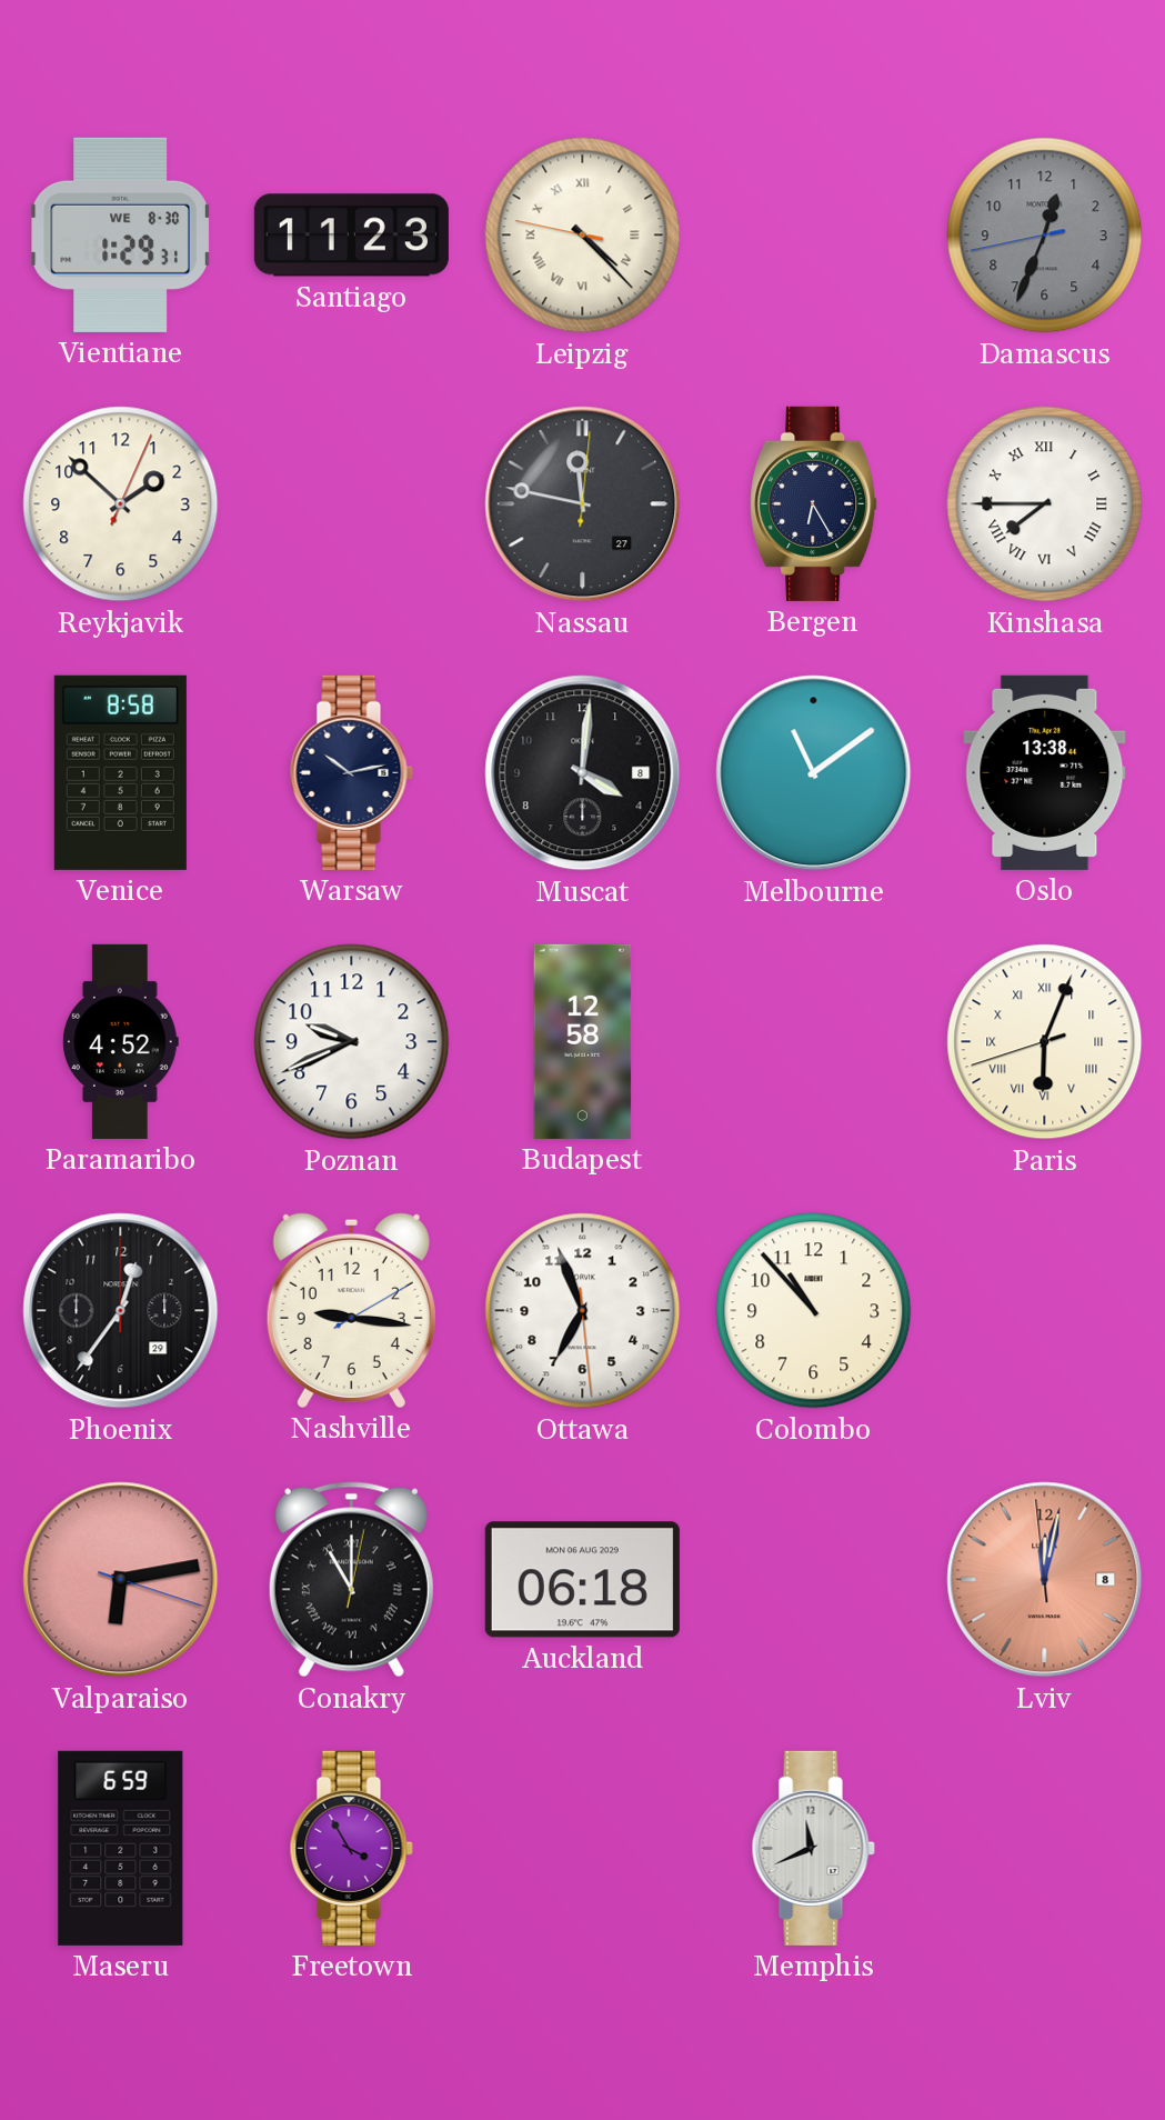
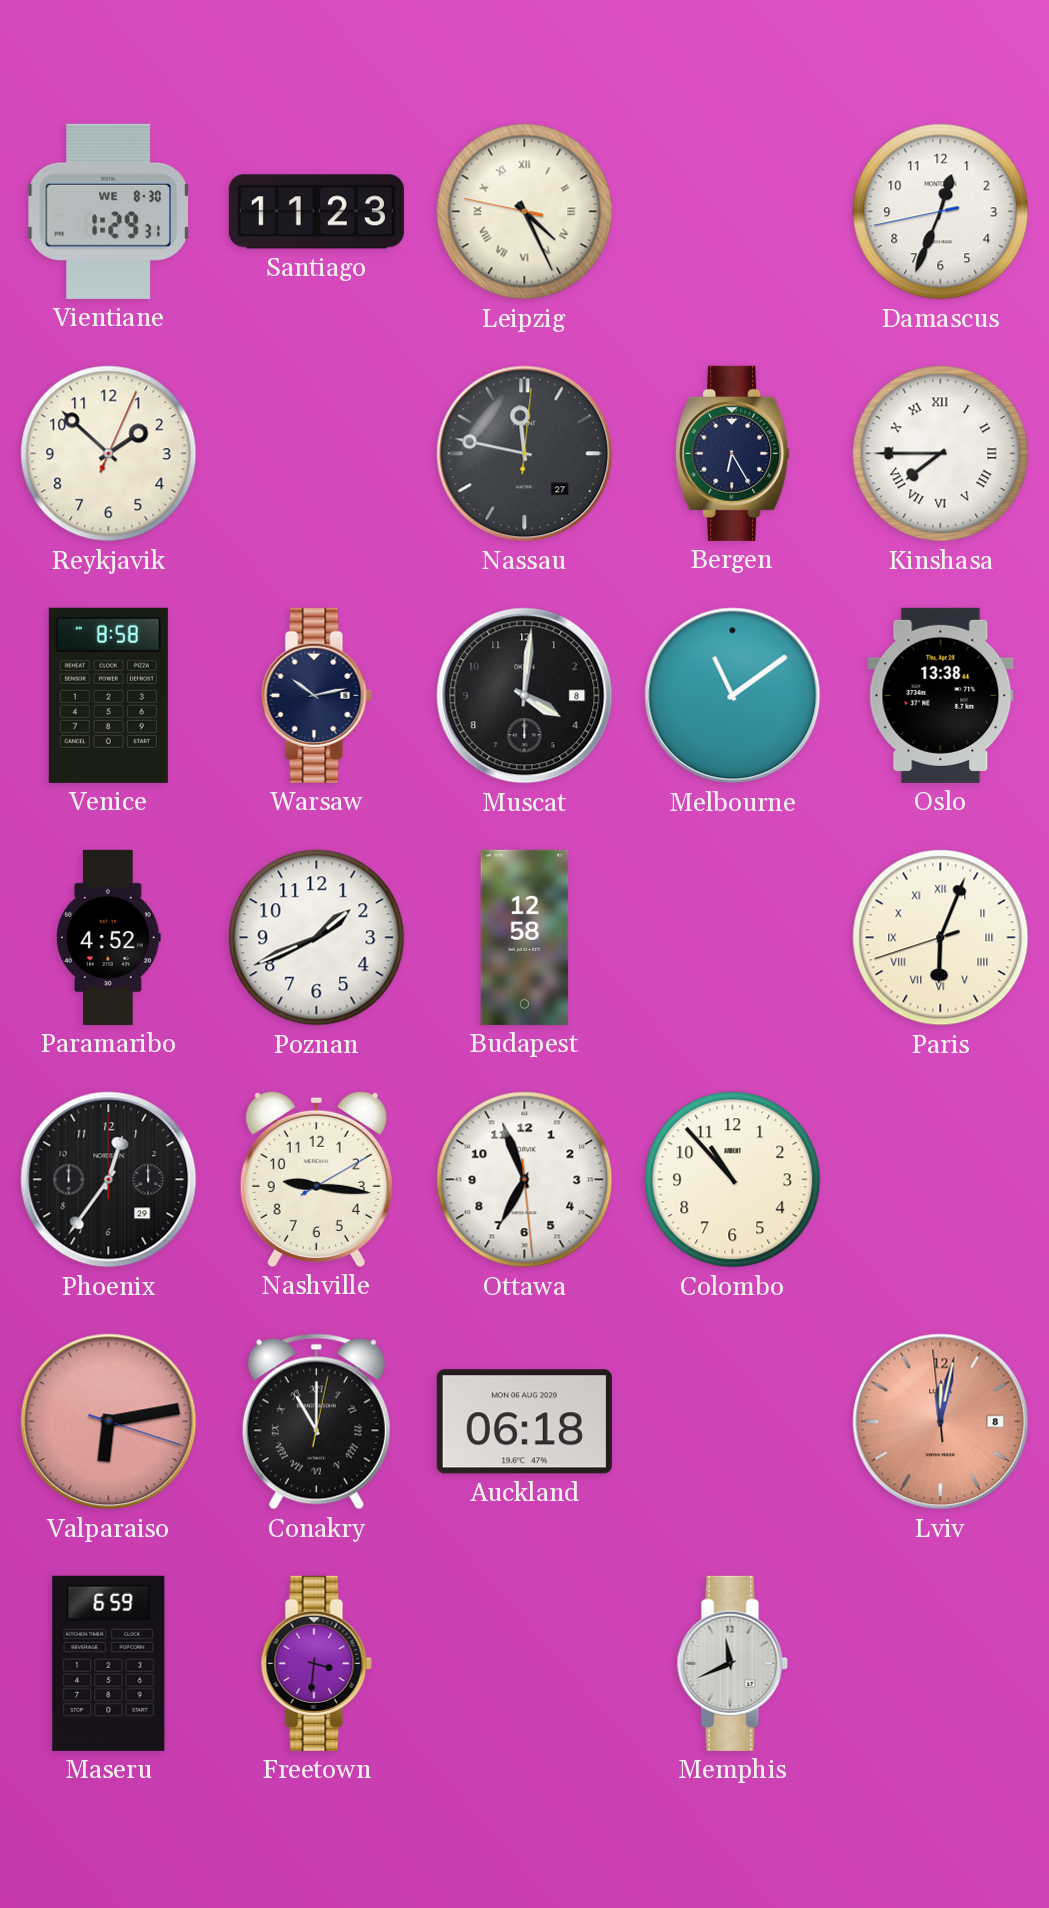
Leipzig: 4:22 -> 4:25
Damascus dial: grey -> white
Poznan: 9:41 -> 1:41
Freetown: 3:55 -> 3:31
